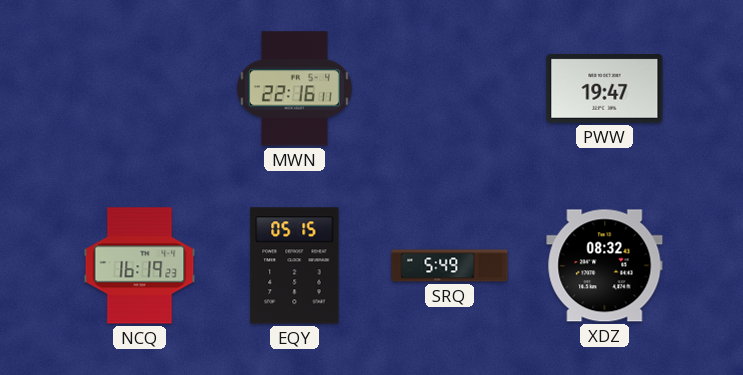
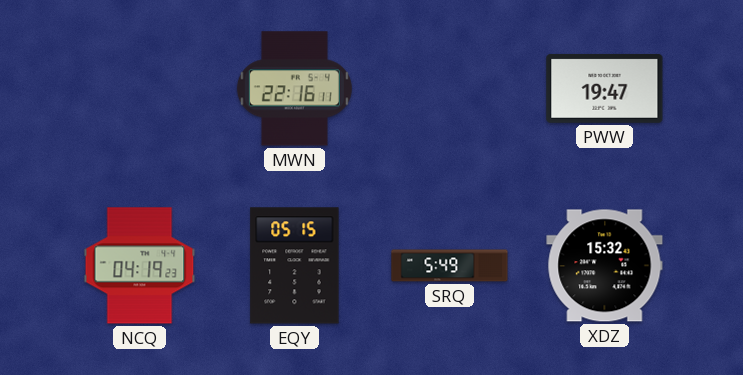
NCQ: 16:19 -> 04:19
XDZ: 08:32 -> 15:32
